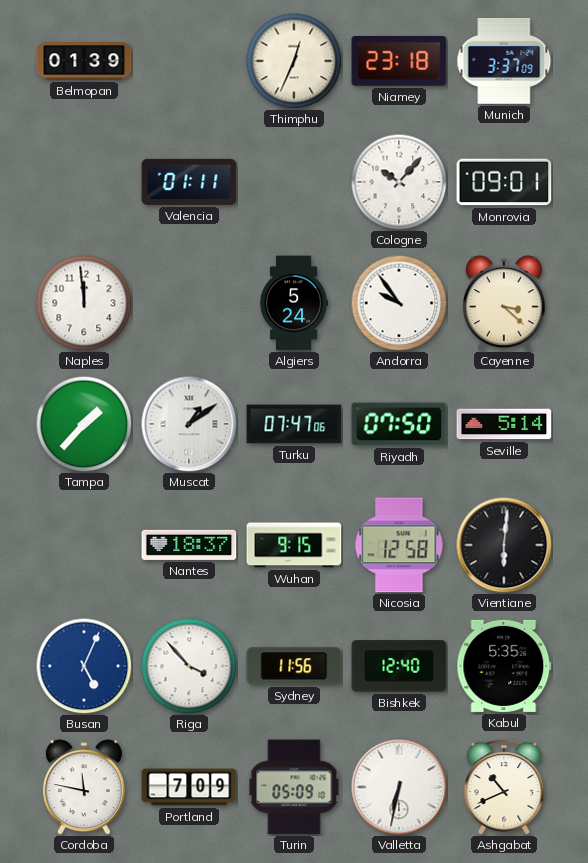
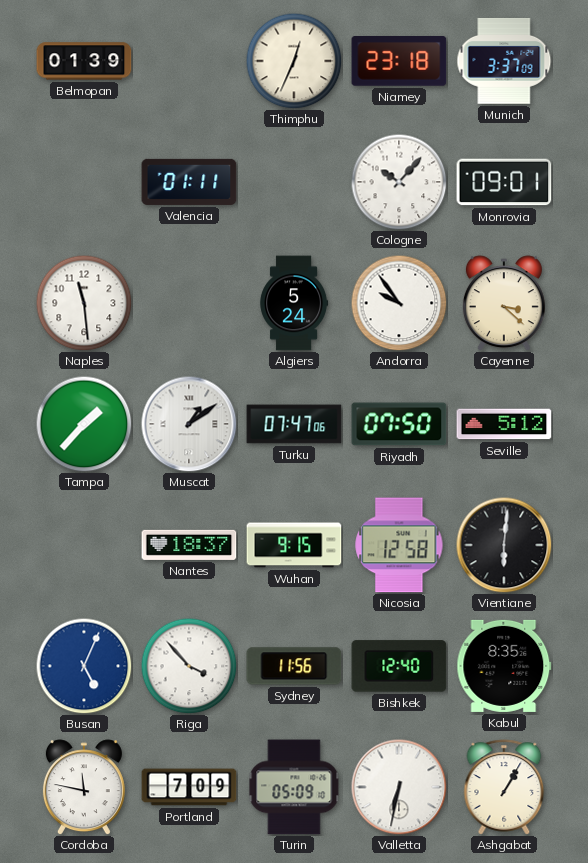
Naples: 11:59 -> 11:29
Seville: 5:14 -> 5:12
Kabul: 5:35 -> 8:35
Ashgabat: 10:41 -> 1:05
